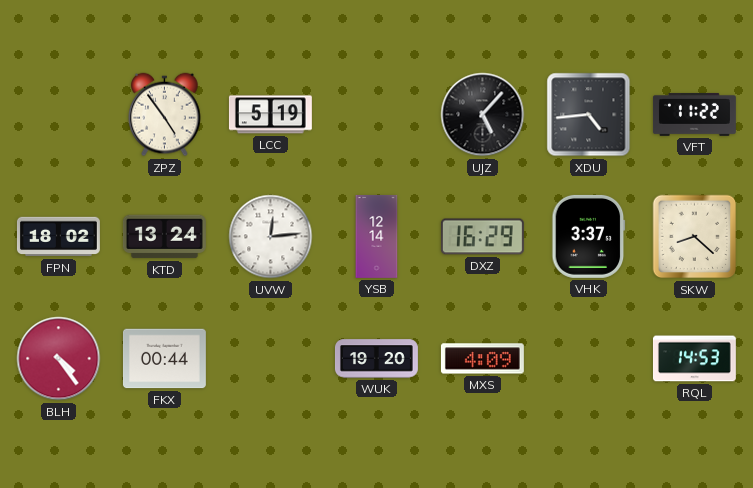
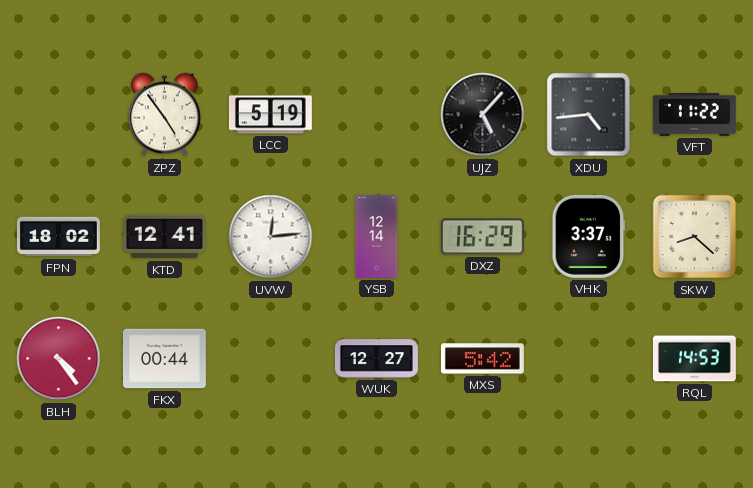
KTD: 13:24 -> 12:41
WUK: 19:20 -> 12:27
MXS: 4:09 -> 5:42
